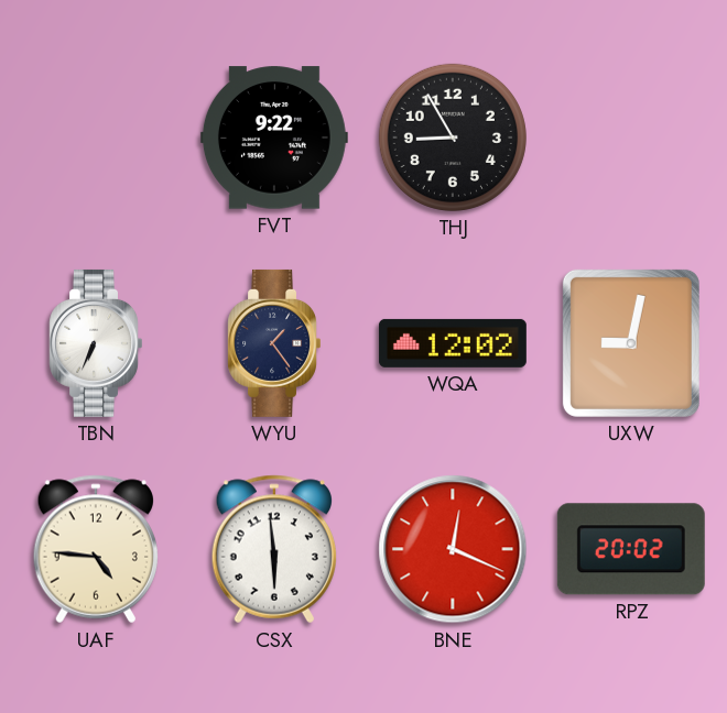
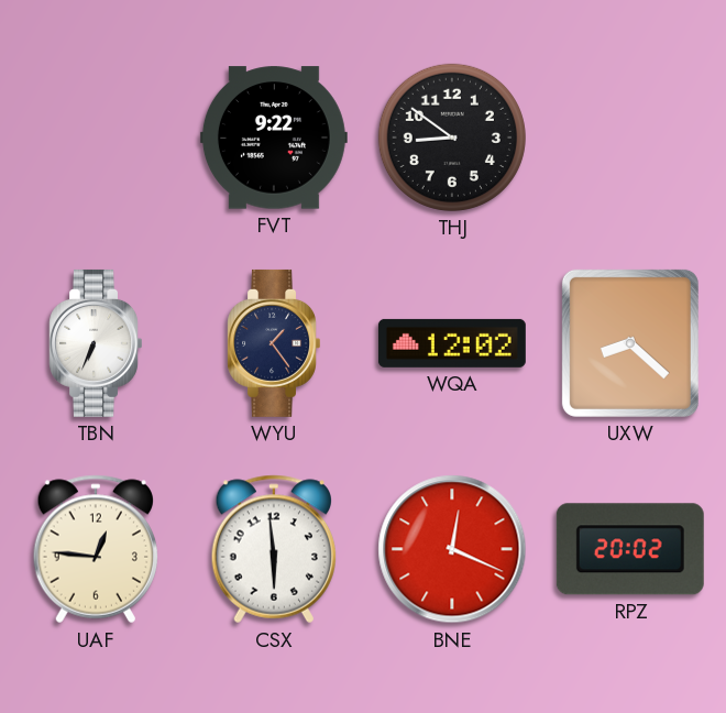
THJ: 8:55 -> 8:51
UXW: 9:02 -> 8:22
UAF: 4:46 -> 12:46
